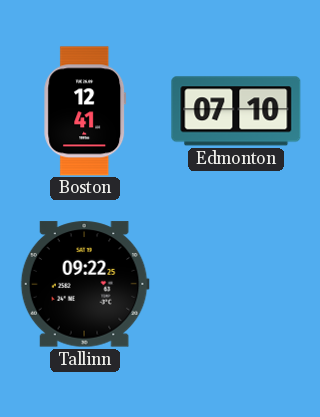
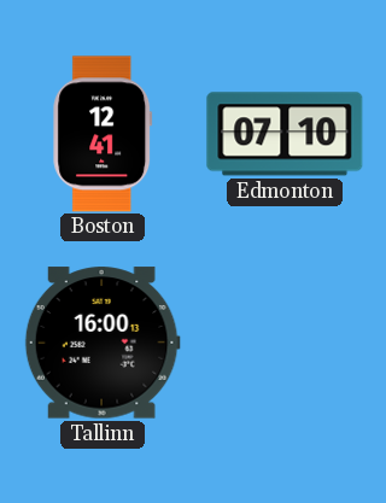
Tallinn: 09:22 -> 16:00
